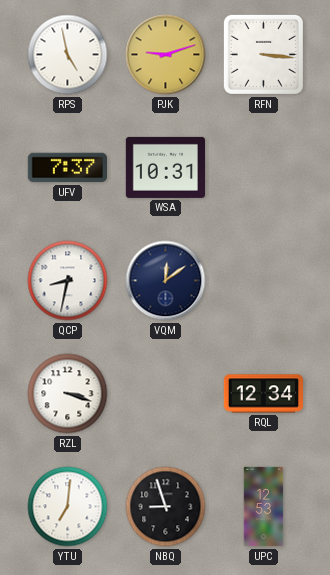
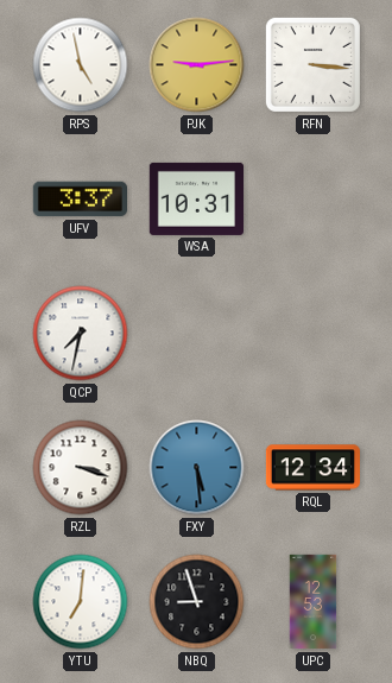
PJK: 9:12 -> 9:14
UFV: 7:37 -> 3:37
QCP: 8:32 -> 7:32
VQM: 12:09 -> none
FXY: none -> 5:29
